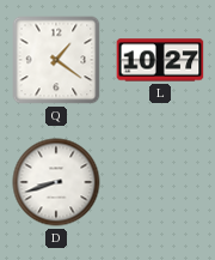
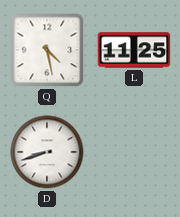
Q: 1:21 -> 4:28
L: 10:27 -> 11:25
